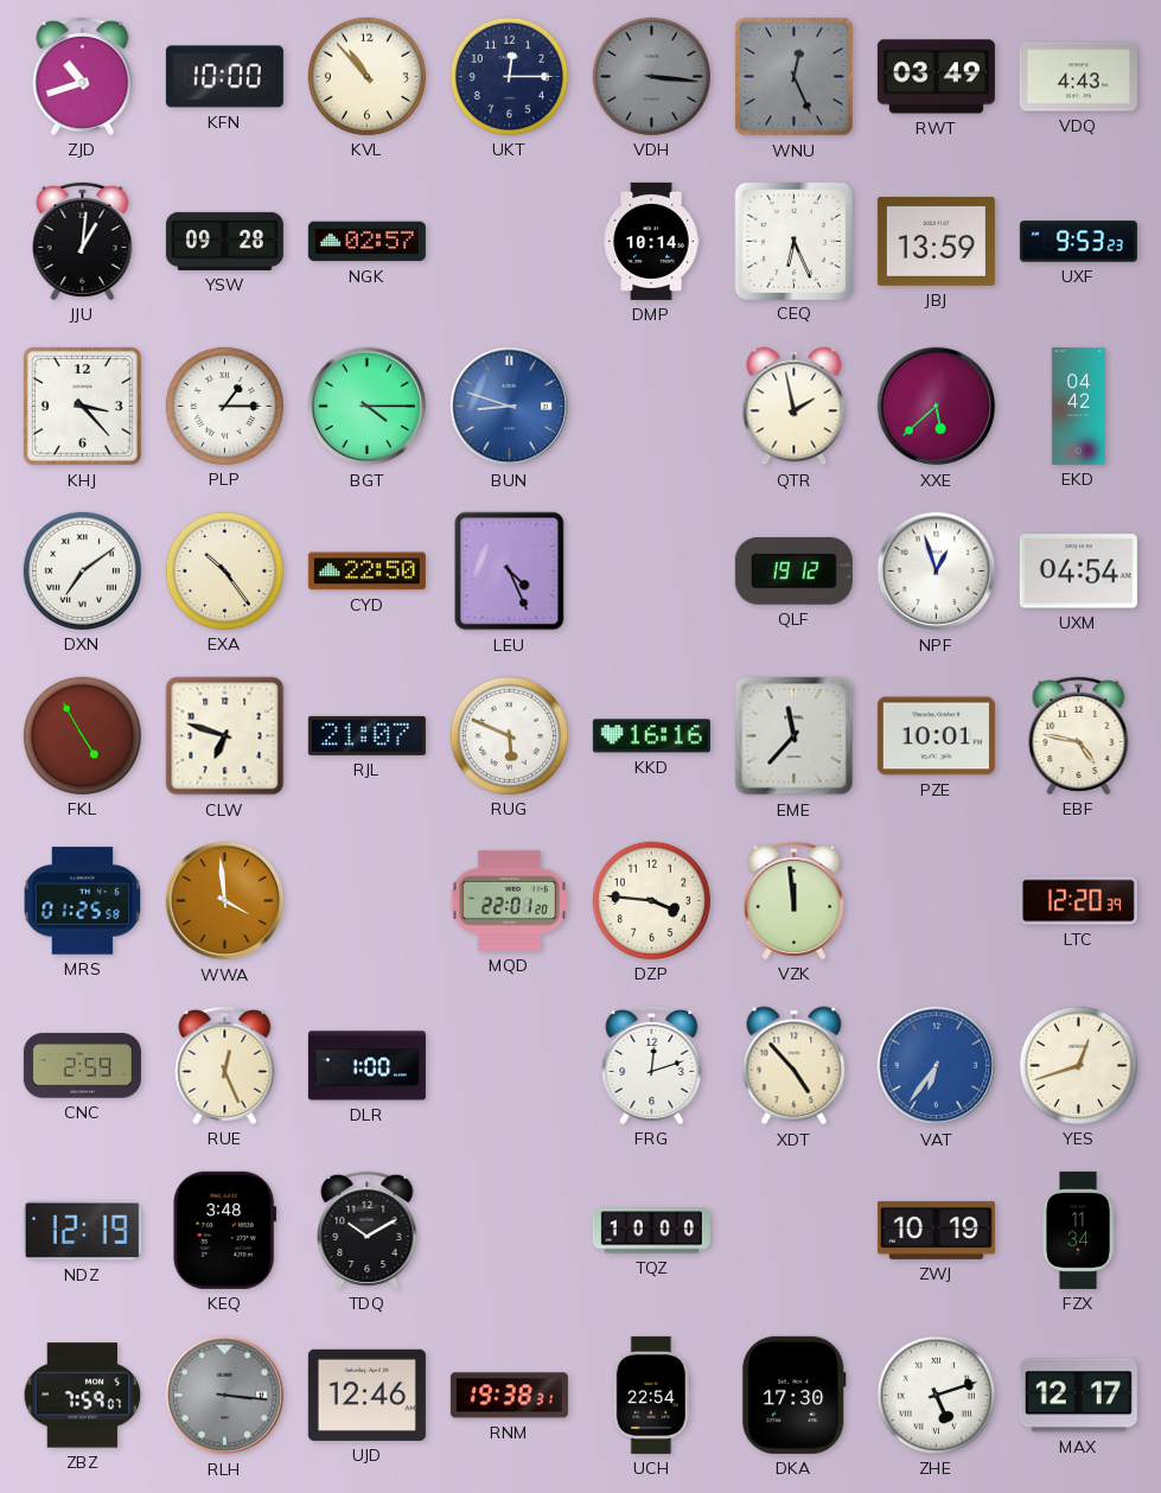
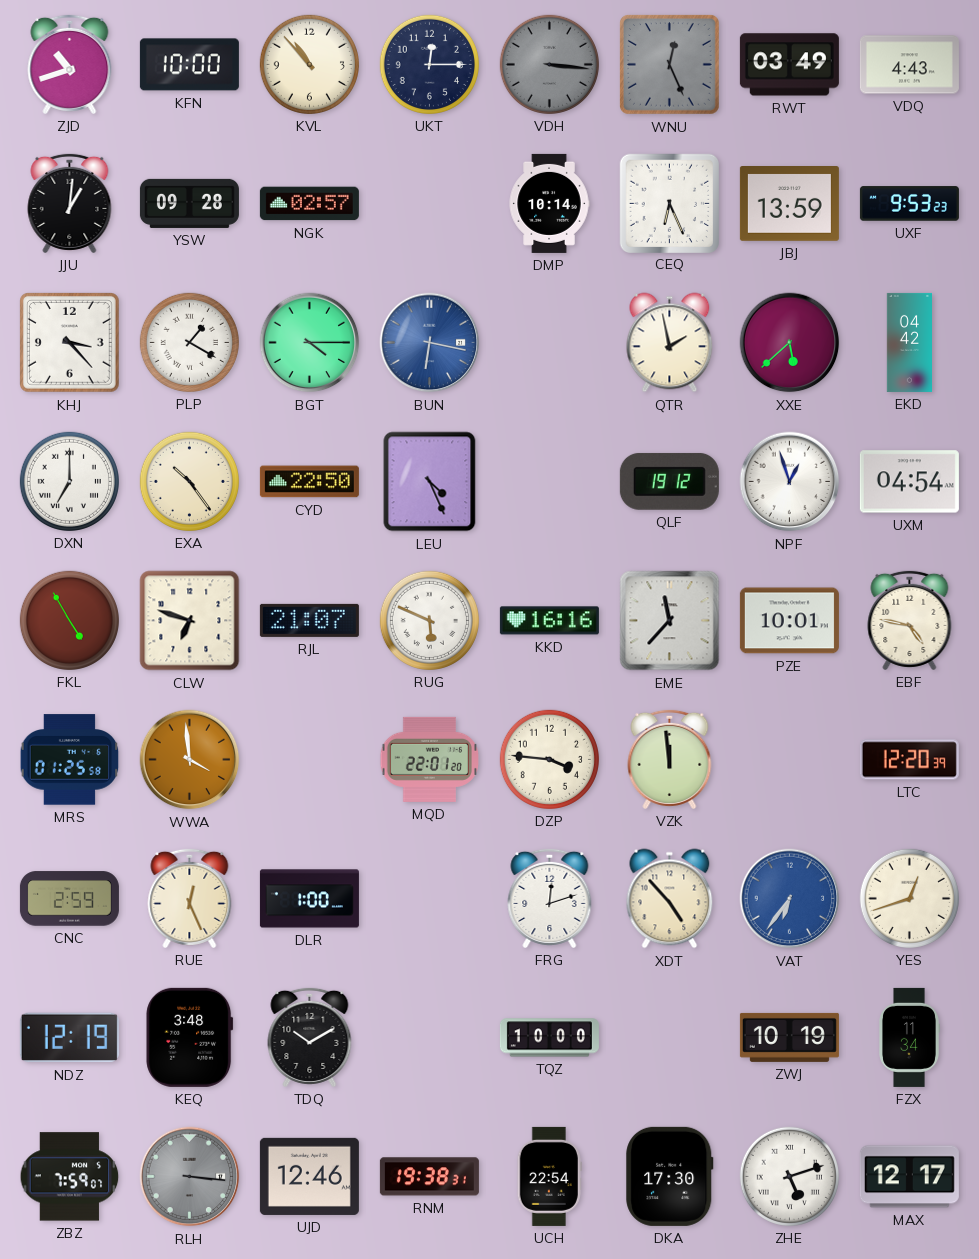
PLP: 1:15 -> 1:20
BUN: 8:48 -> 6:17
DXN: 7:09 -> 7:00
